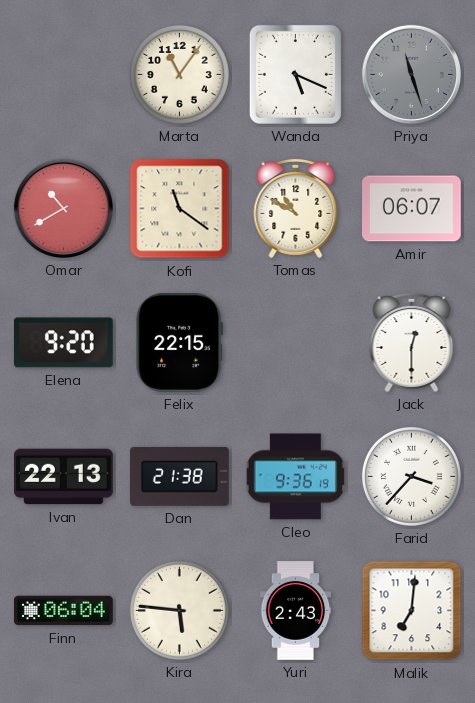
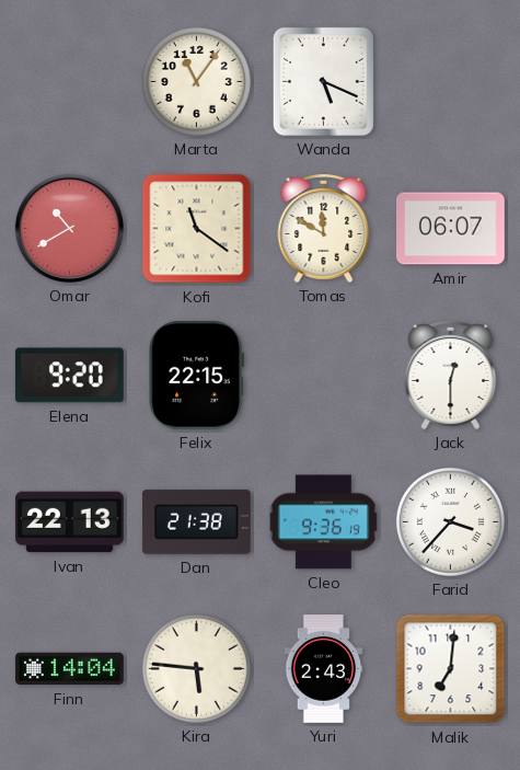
Priya: 11:27 -> none
Tomas: 10:50 -> 11:50
Finn: 06:04 -> 14:04
